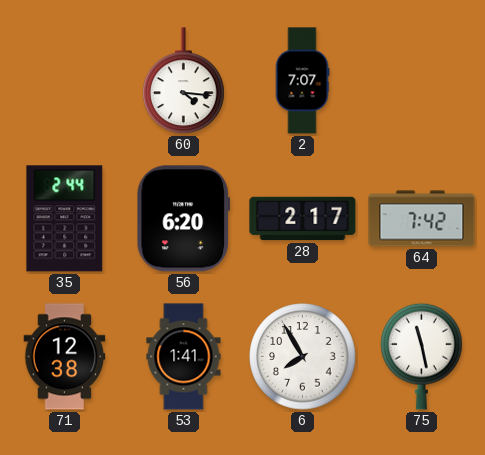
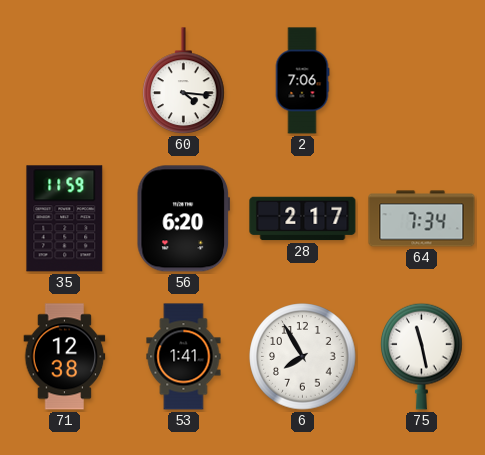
2: 7:07 -> 7:06
35: 2:44 -> 11:59
64: 7:42 -> 7:34
